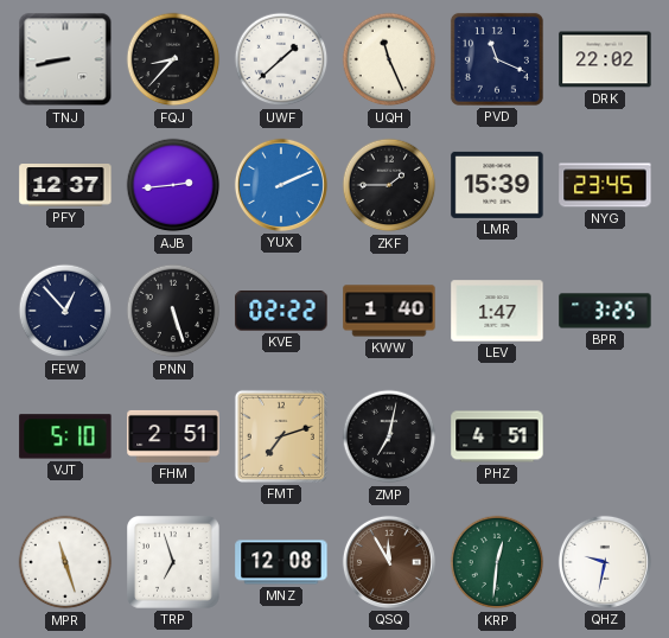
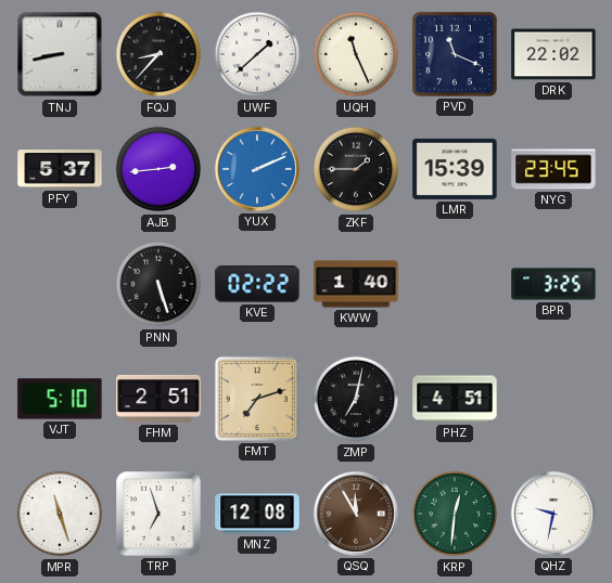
PFY: 12:37 -> 5:37
FEW: 12:53 -> none
LEV: 1:47 -> none
